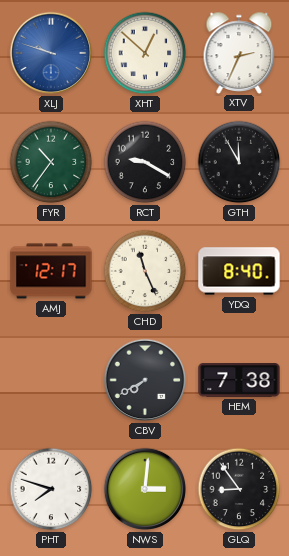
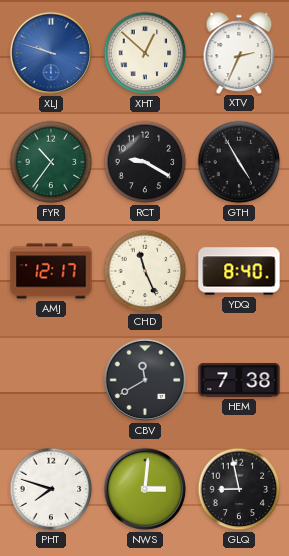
GTH: 11:55 -> 4:55
CBV: 7:40 -> 11:40
GLQ: 8:54 -> 8:58
